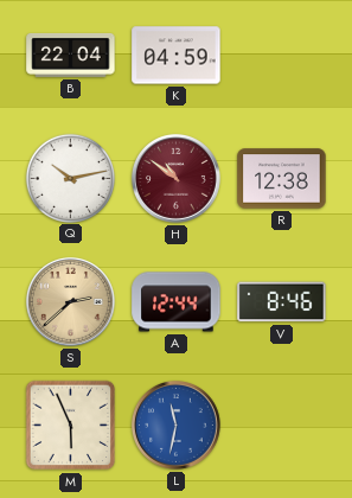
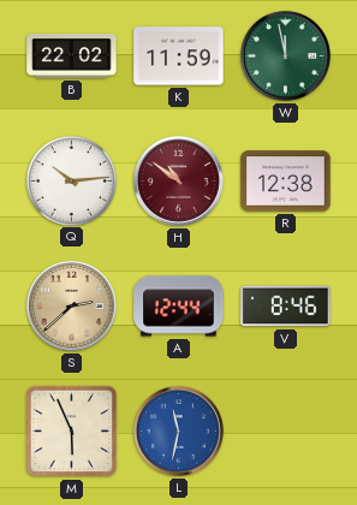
B: 22:04 -> 22:02
K: 04:59 -> 11:59
W: none -> 11:58
Q: 10:13 -> 10:14
